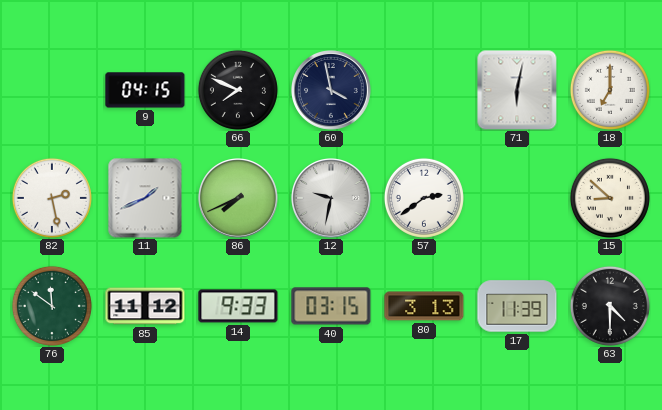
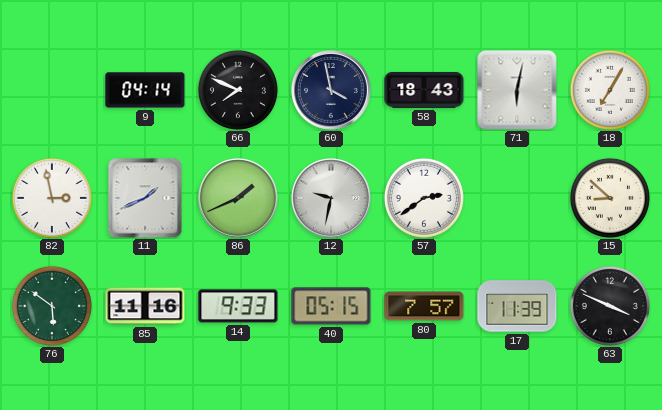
9: 04:15 -> 04:14
58: none -> 18:43
18: 7:00 -> 7:05
82: 2:28 -> 2:58
86: 7:41 -> 1:41
76: 11:51 -> 5:51
85: 11:12 -> 11:16
40: 03:15 -> 05:15
80: 3:13 -> 7:57
63: 4:30 -> 3:49
